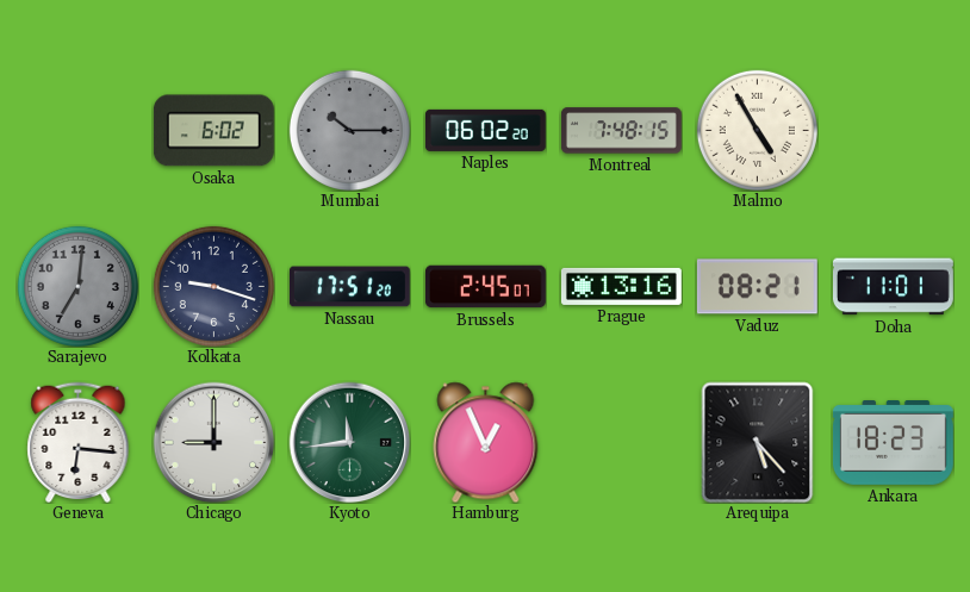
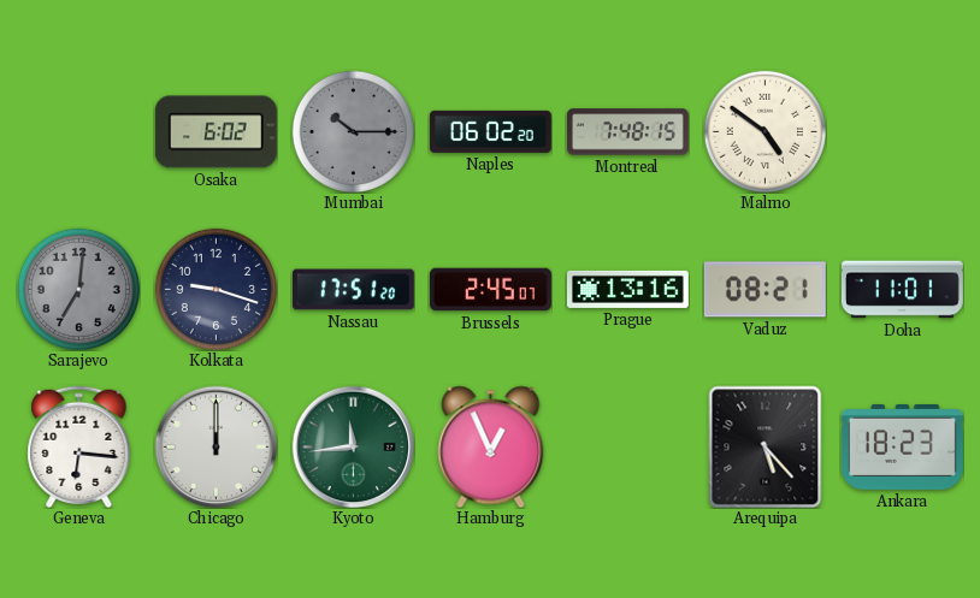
Malmo: 4:55 -> 4:51
Chicago: 9:00 -> 12:00
